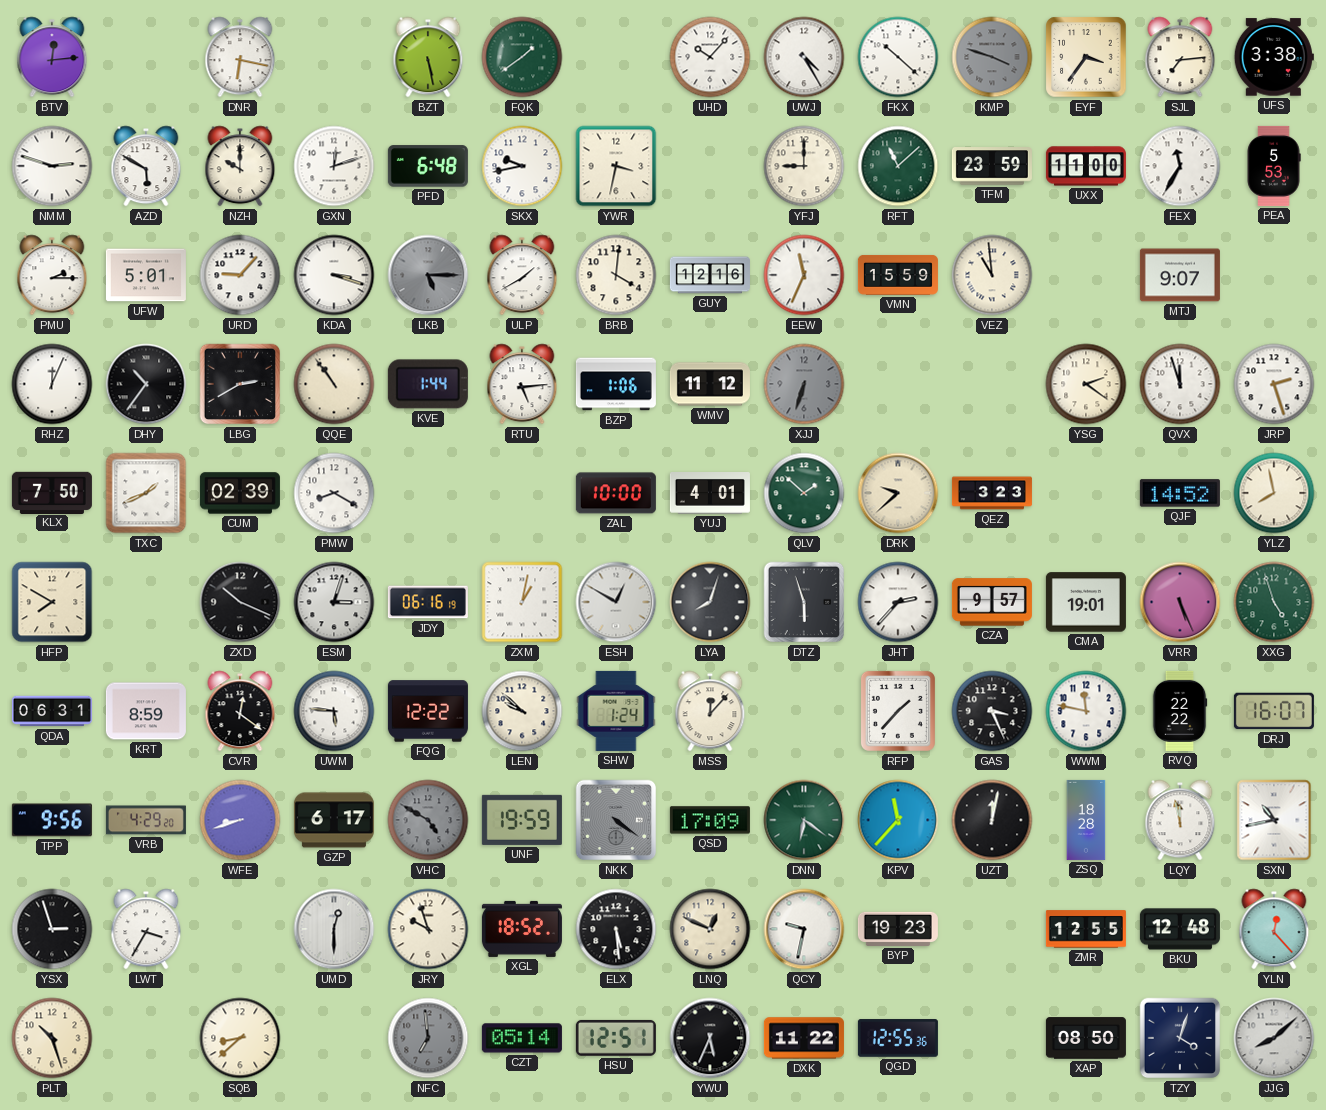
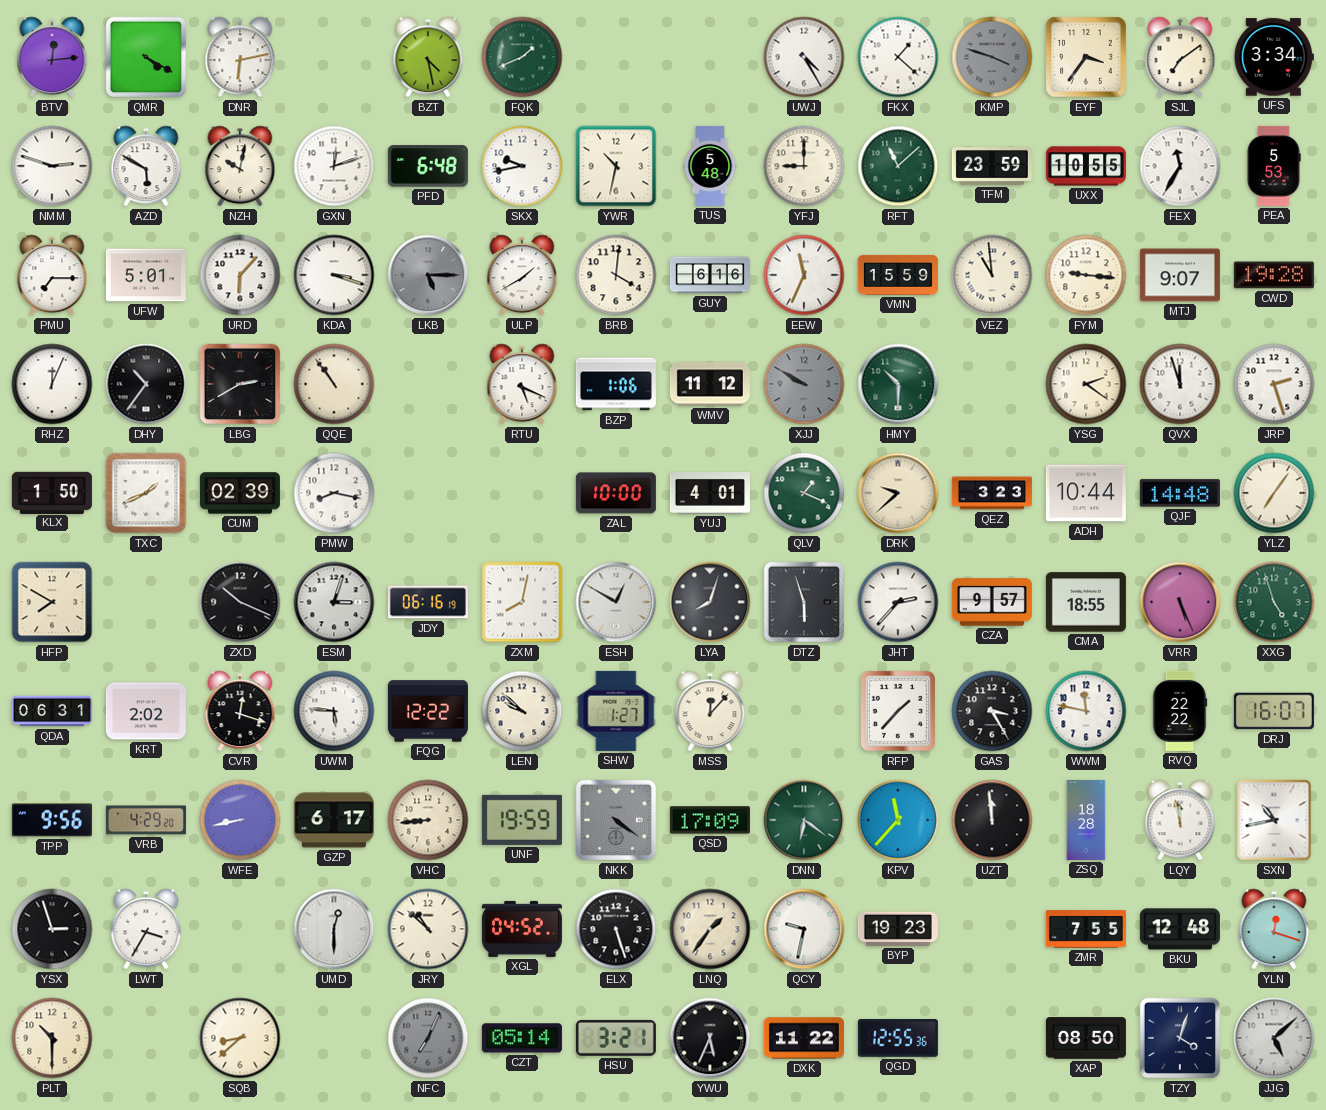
QMR: none -> 4:20
DNR: 6:17 -> 6:13
BZT: 5:28 -> 4:28
FQK: 1:39 -> 1:41
UHD: 10:07 -> none
FKX: 10:22 -> 1:22
SJL: 7:14 -> 7:09
UFS: 3:38 -> 3:34
NZH: 10:00 -> 10:02
YWR: 3:32 -> 10:32
TUS: none -> 5:48
UXX: 11:00 -> 10:55
PMU: 2:15 -> 7:15
URD: 9:07 -> 6:07
GUY: 12:16 -> 6:16
FYM: none -> 9:16
CWD: none -> 19:28
KVE: 1:44 -> none
RTU: 5:14 -> 5:19
XJJ: 6:33 -> 9:50
HMY: none -> 10:30
KLX: 7:50 -> 1:50
PMW: 8:20 -> 8:17
QLV: 1:52 -> 1:19
ADH: none -> 10:44
QJF: 14:52 -> 14:48
YLZ: 7:58 -> 7:06
ZXM: 1:02 -> 8:02
CMA: 19:01 -> 18:55
KRT: 8:59 -> 2:02
CVR: 12:21 -> 12:18
SHW: 1:24 -> 1:27
GAS: 3:26 -> 3:25
WFE: 8:42 -> 8:43
VHC: 4:50 -> 8:44
VHC dial: grey -> cream
UZT: 12:02 -> 11:59
JRY: 9:57 -> 10:52
XGL: 18:52 -> 04:52
ELX: 5:29 -> 5:27
LNQ: 12:49 -> 1:36
ZMR: 12:55 -> 7:55
YLN: 12:23 -> 12:18
PLT: 10:27 -> 10:30
NFC: 6:59 -> 7:04
HSU: 12:51 -> 3:21
JJG: 8:08 -> 5:08
